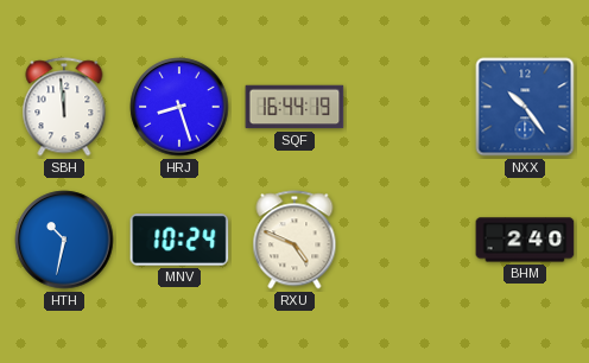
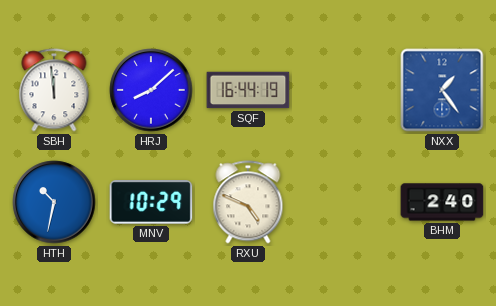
HRJ: 8:27 -> 8:08
NXX: 10:24 -> 1:24
MNV: 10:24 -> 10:29
